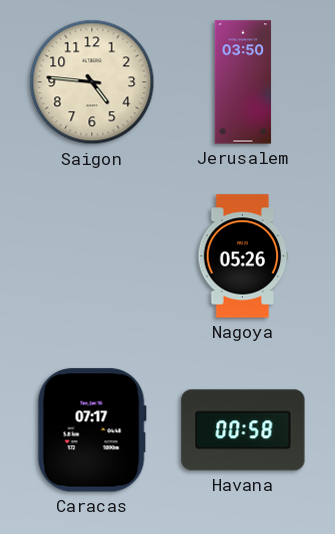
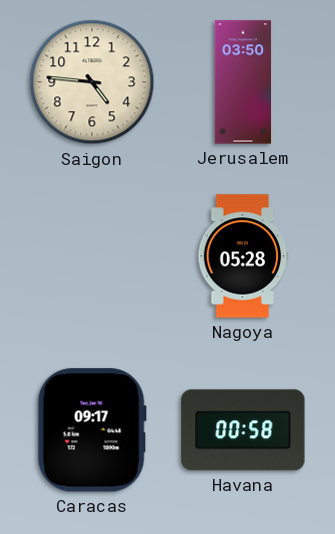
Nagoya: 05:26 -> 05:28
Caracas: 07:17 -> 09:17
